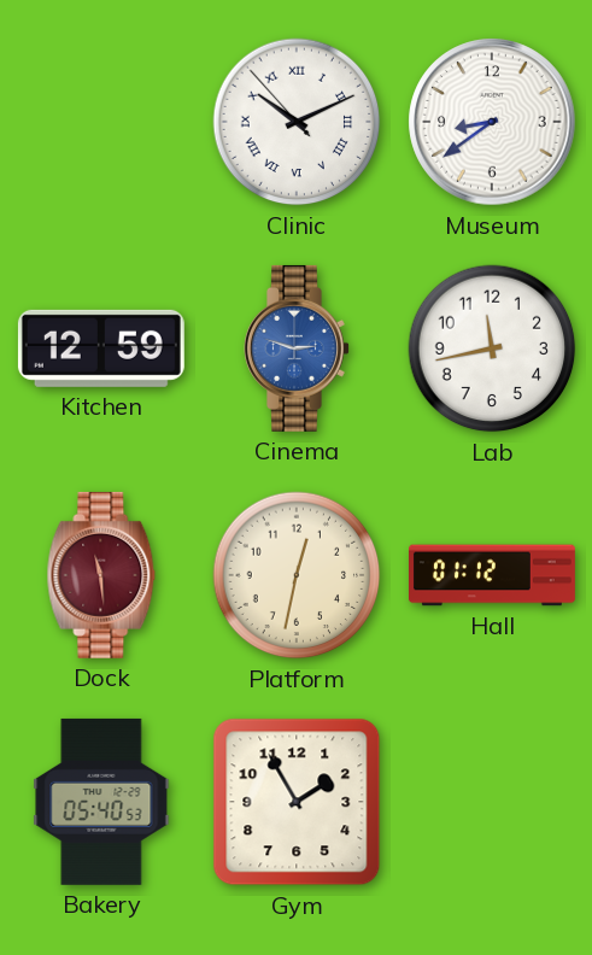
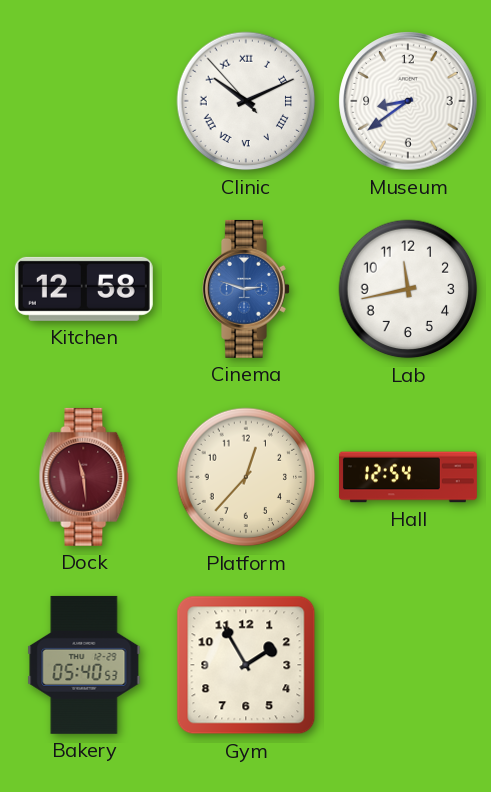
Kitchen: 12:59 -> 12:58
Platform: 12:32 -> 12:37
Hall: 01:12 -> 12:54
